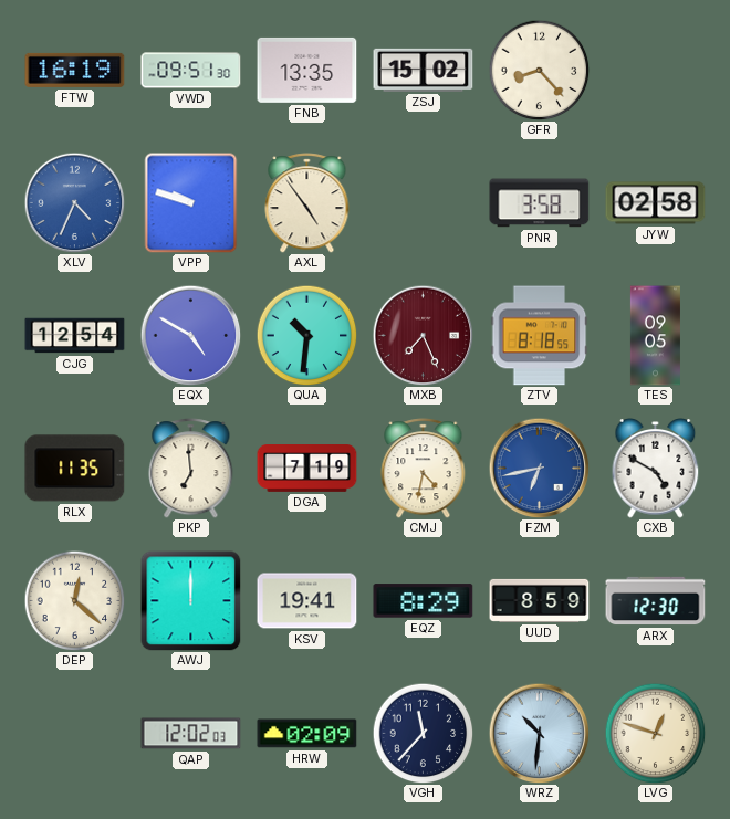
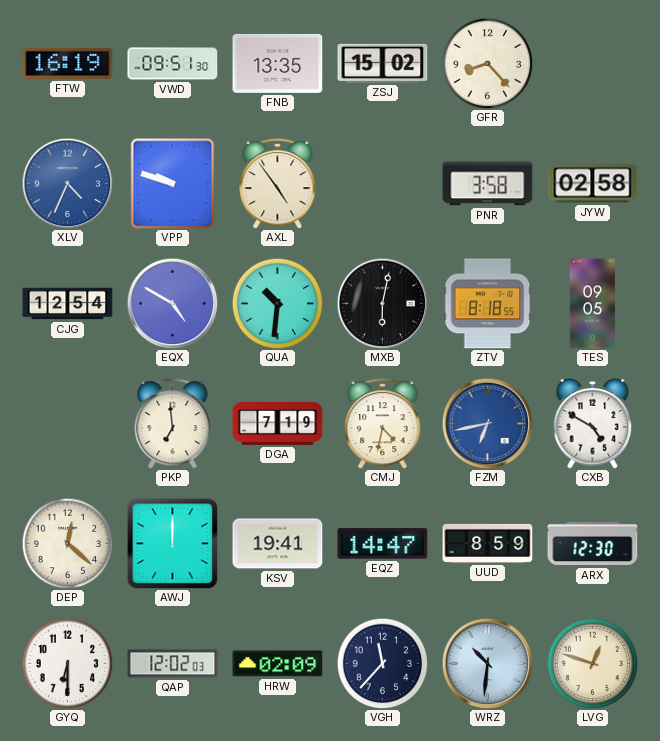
MXB: 7:26 -> 6:02
MXB dial: burgundy -> black
RLX: 11:35 -> none
EQZ: 8:29 -> 14:47
GYQ: none -> 6:30
